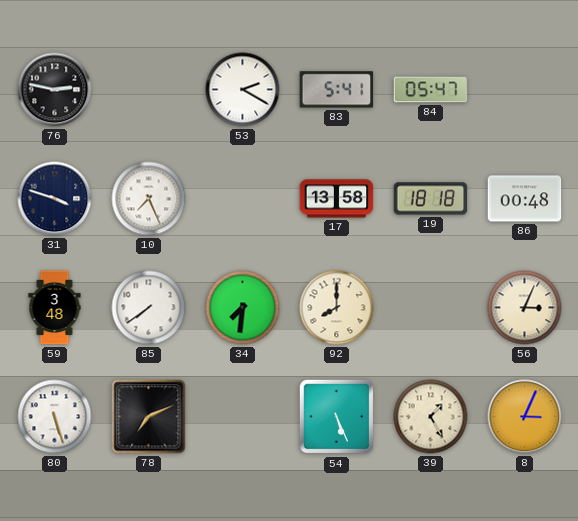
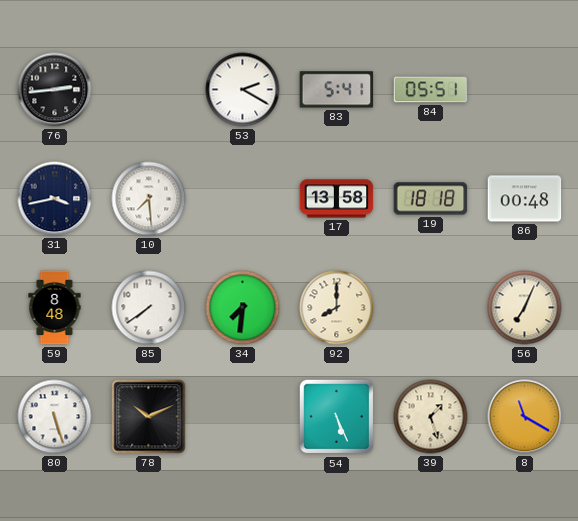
76: 2:47 -> 2:44
84: 05:47 -> 05:51
31: 3:48 -> 3:43
10: 7:26 -> 7:29
59: 3:48 -> 8:48
56: 3:04 -> 7:04
78: 7:11 -> 10:11
39: 1:25 -> 1:27
8: 3:04 -> 11:20
